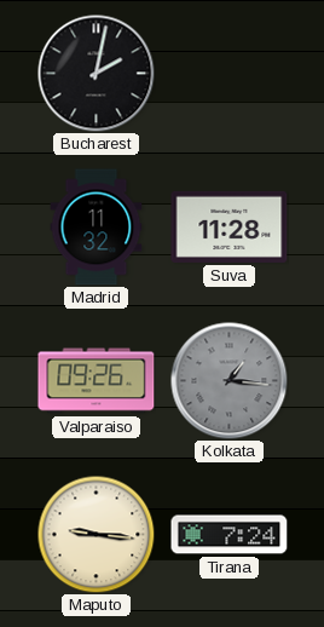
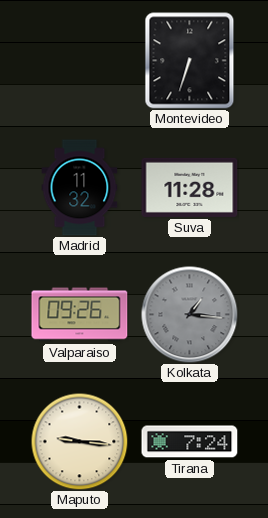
Bucharest: 2:02 -> none
Montevideo: none -> 6:33
